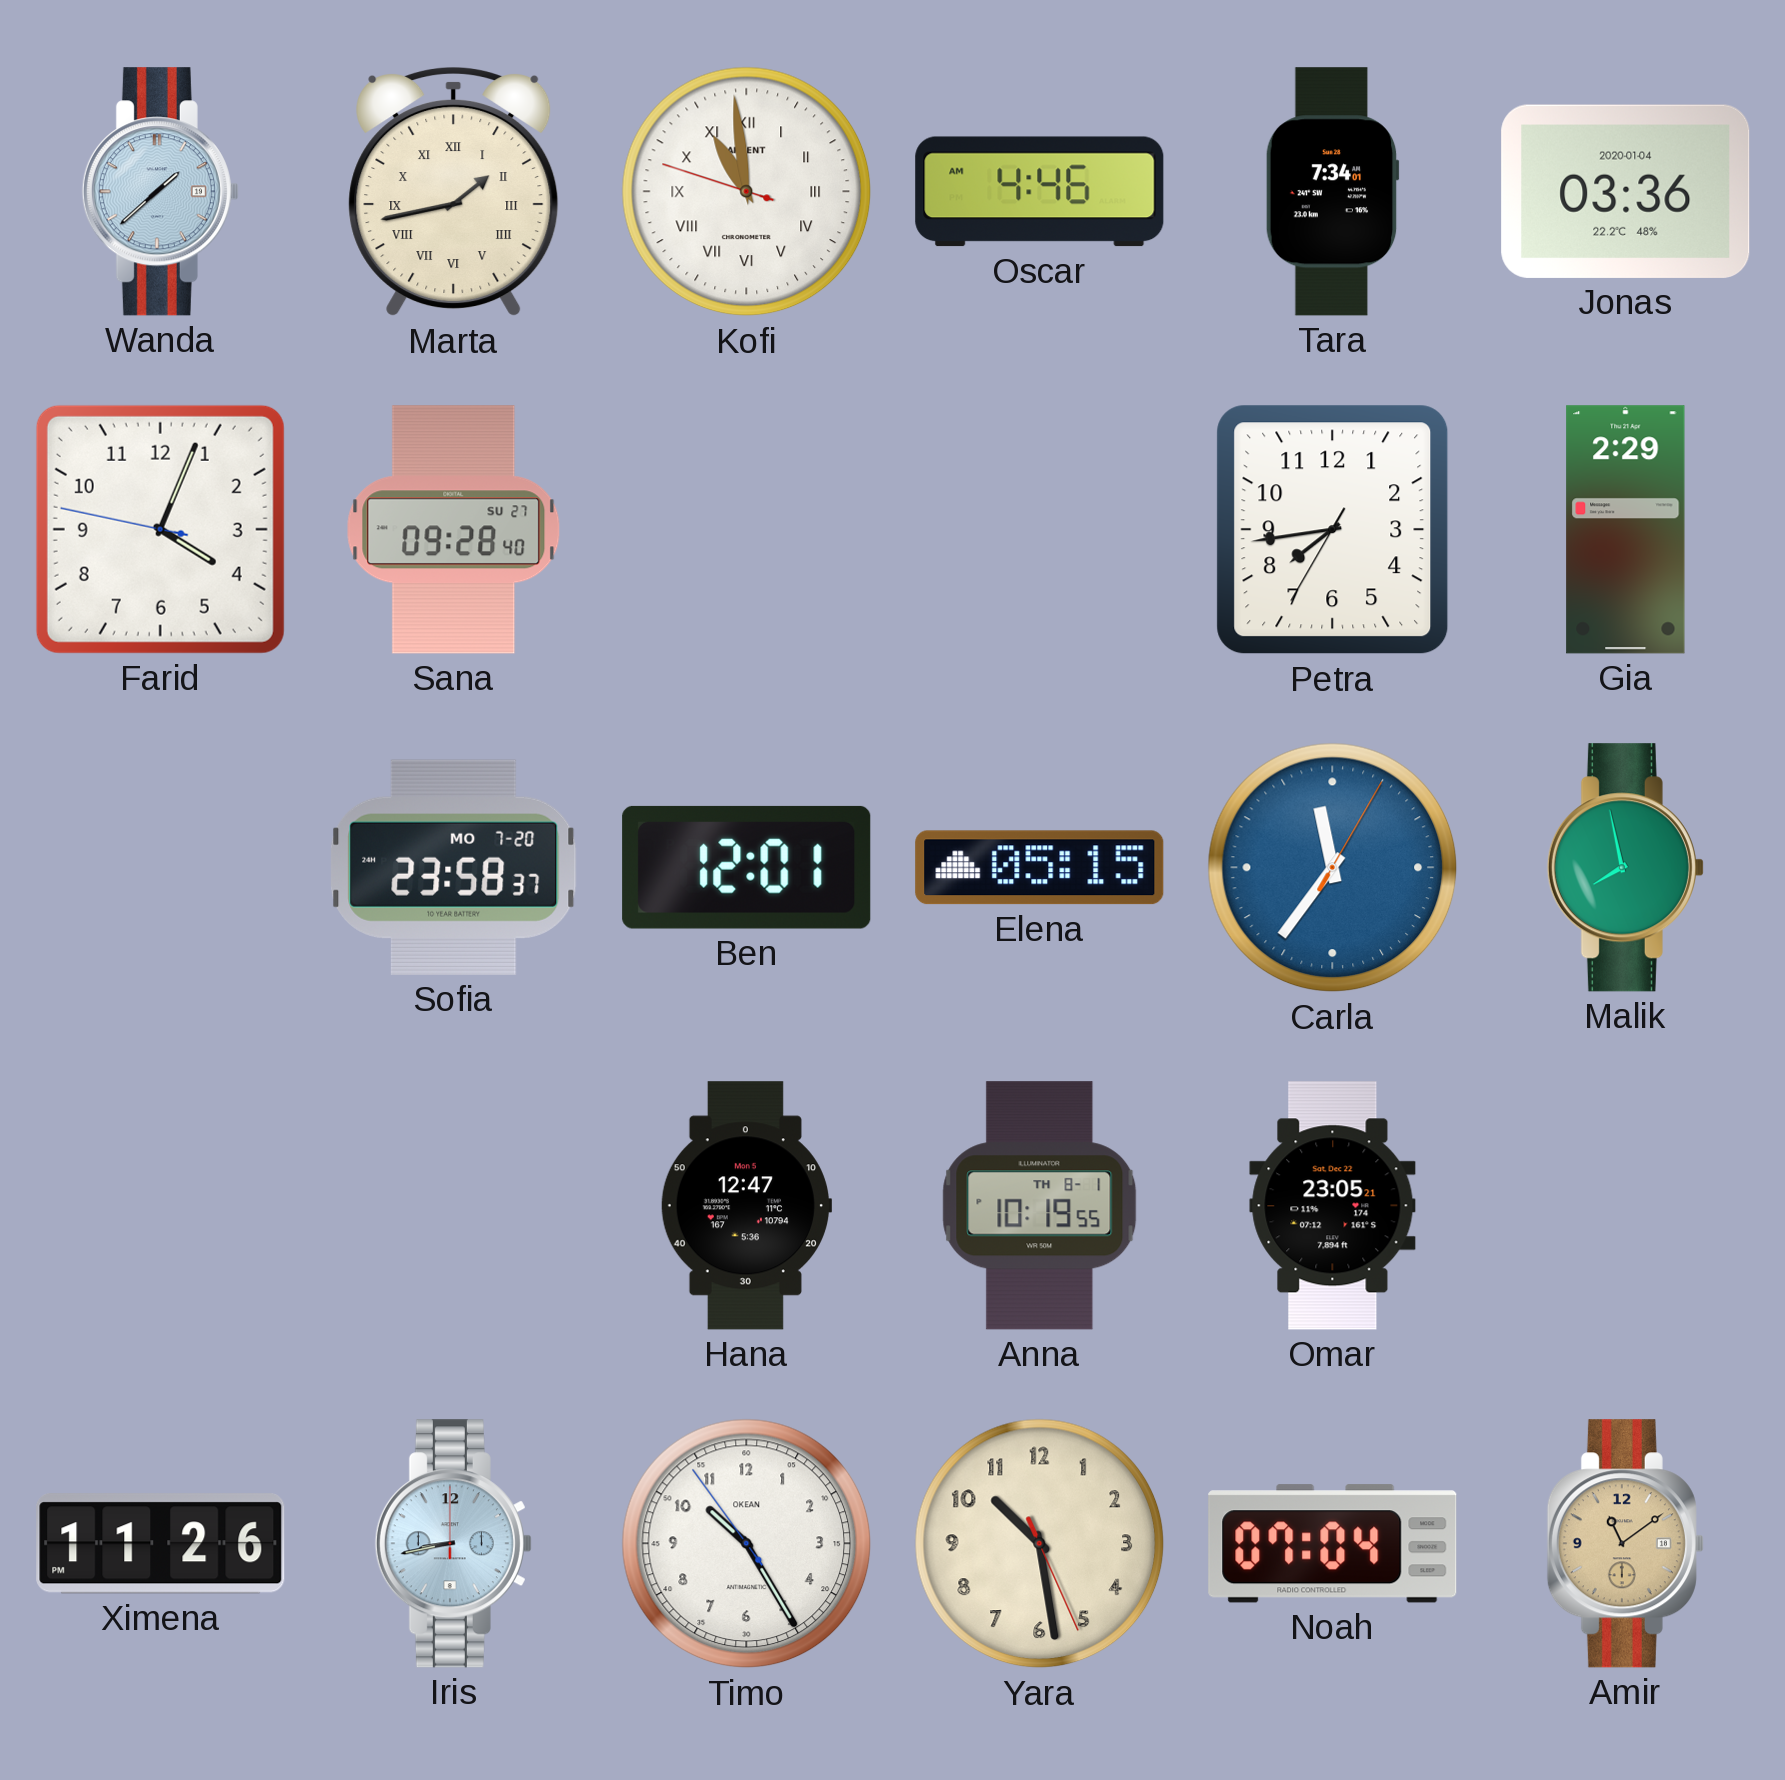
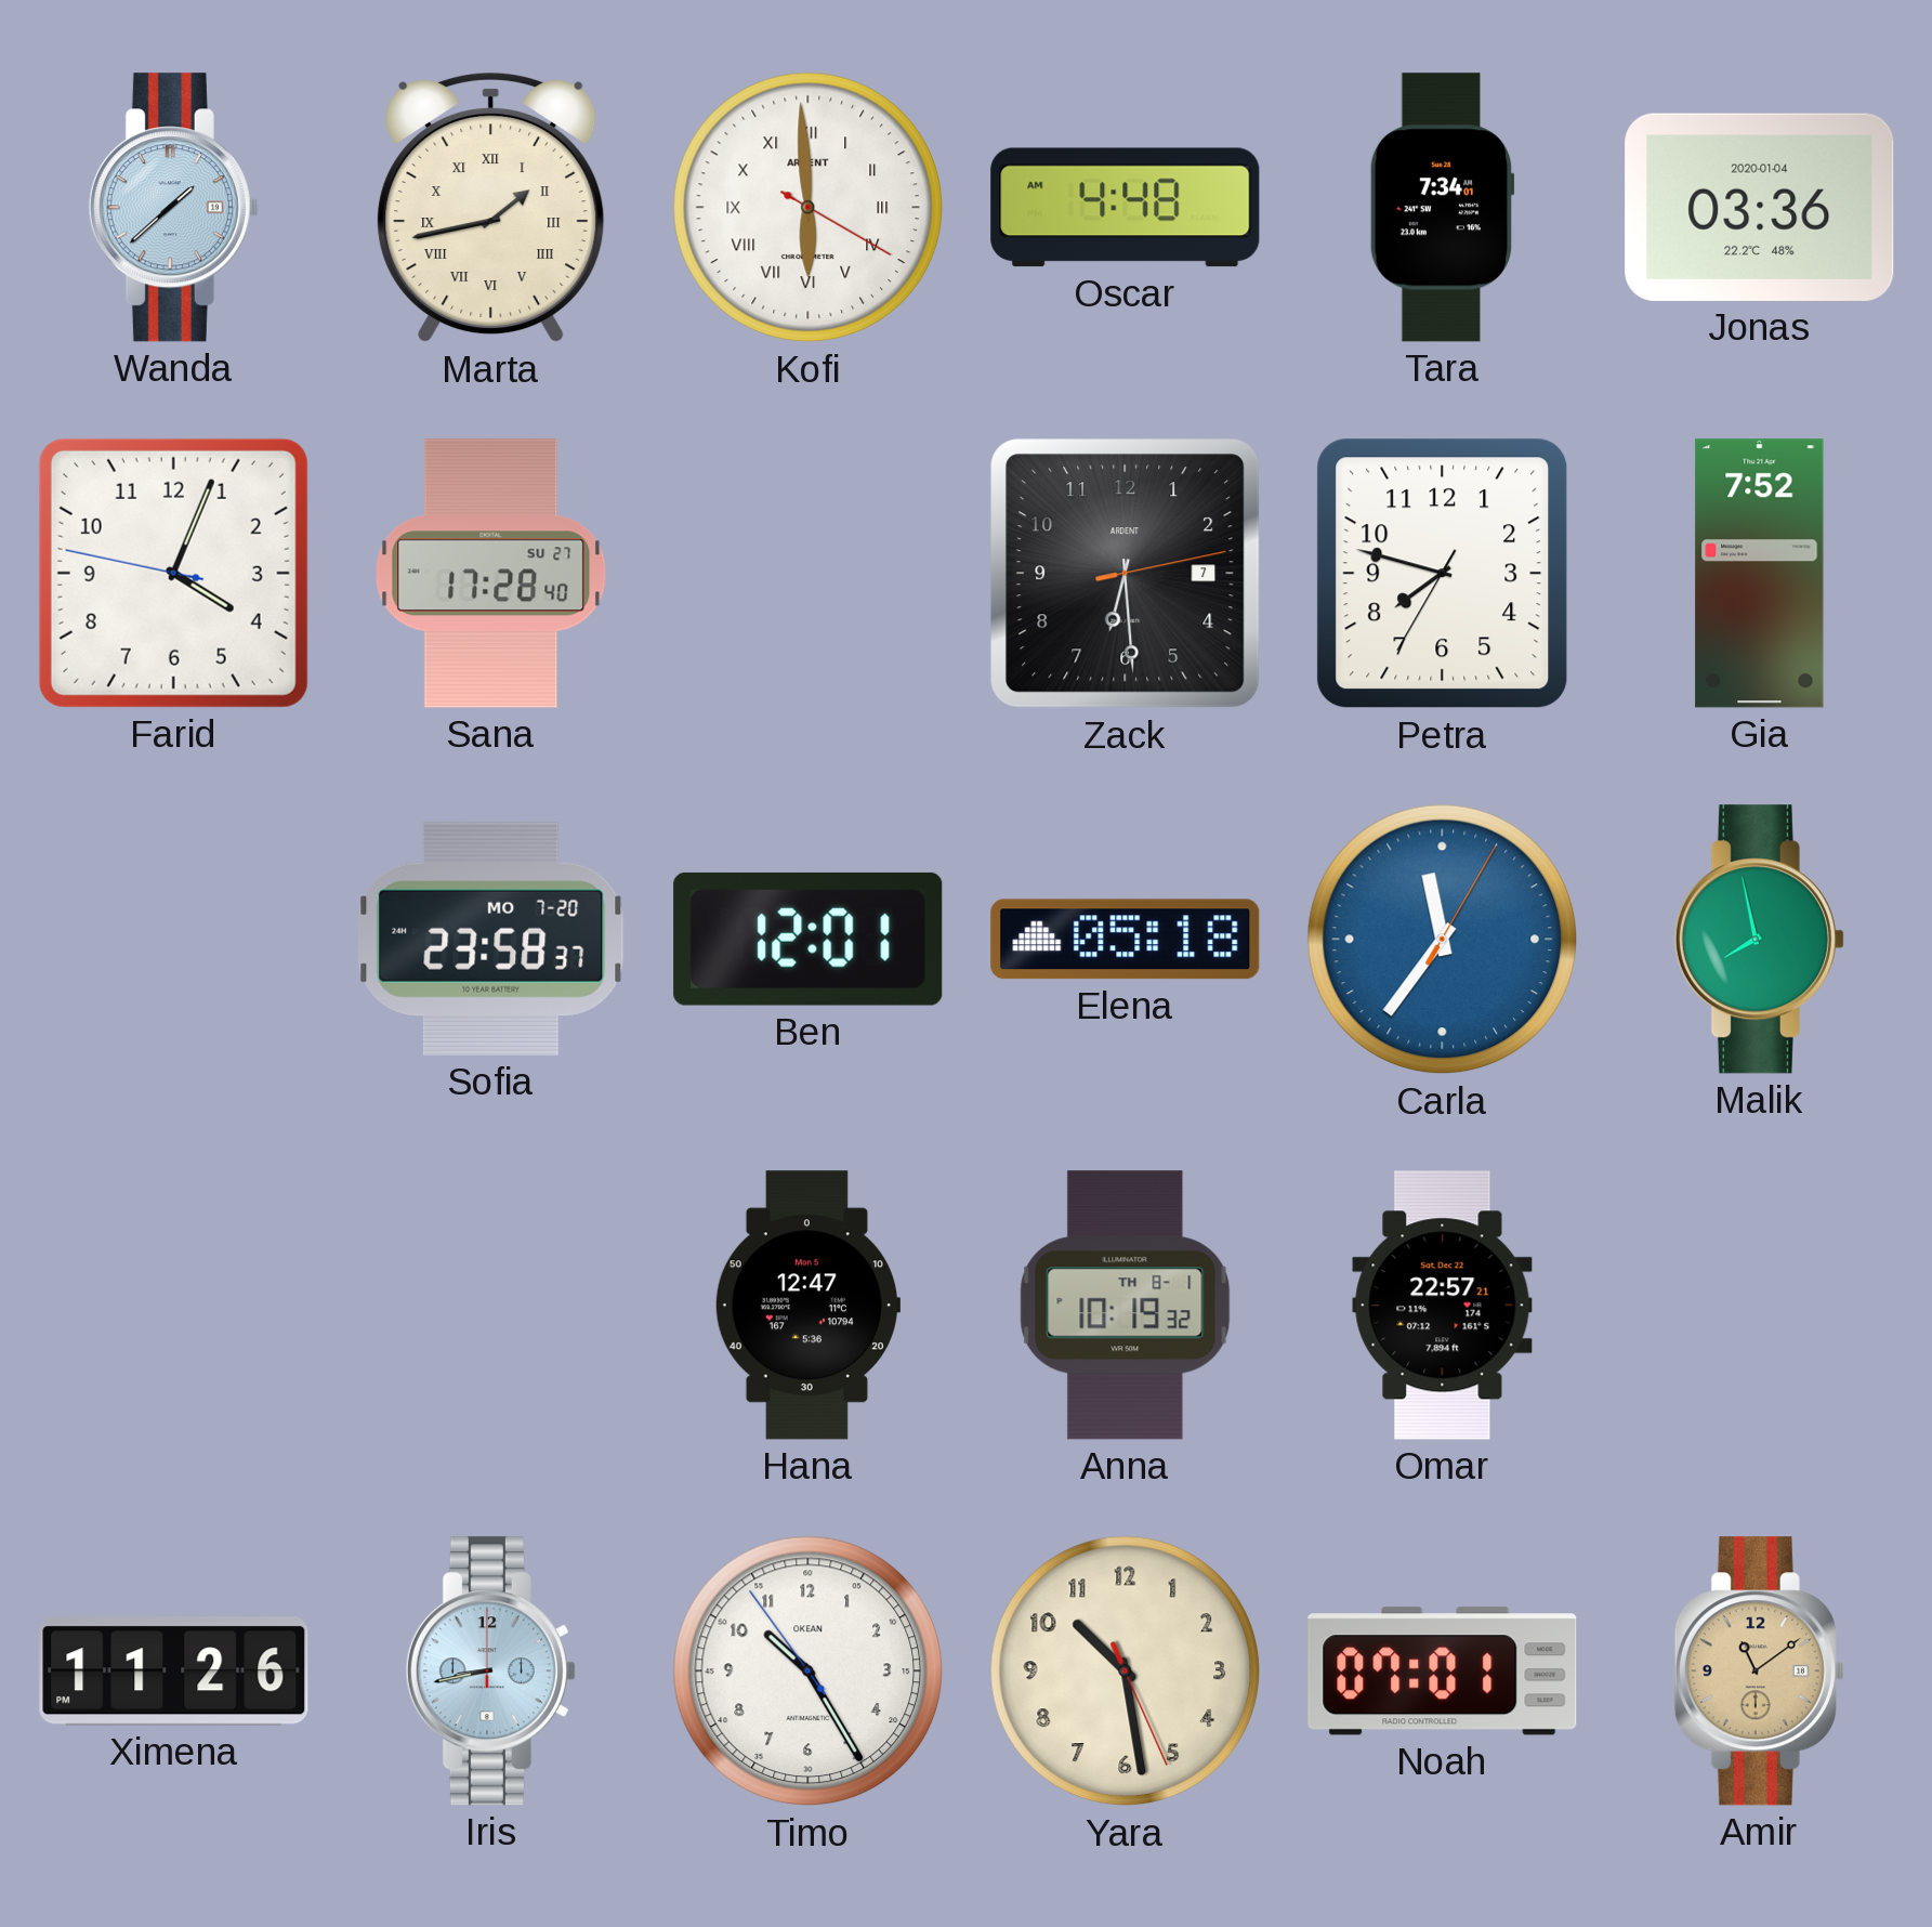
Kofi: 10:58 -> 5:59
Oscar: 4:46 -> 4:48
Sana: 09:28 -> 17:28
Zack: none -> 6:29
Petra: 7:43 -> 7:47
Gia: 2:29 -> 7:52
Elena: 05:15 -> 05:18
Anna: 10:19:55 -> 10:19:32
Omar: 23:05 -> 22:57
Noah: 07:04 -> 07:01
